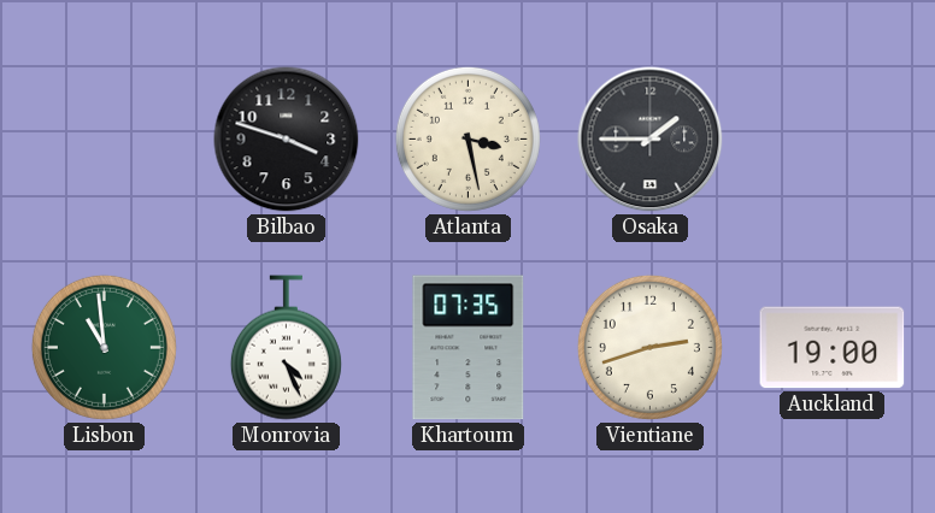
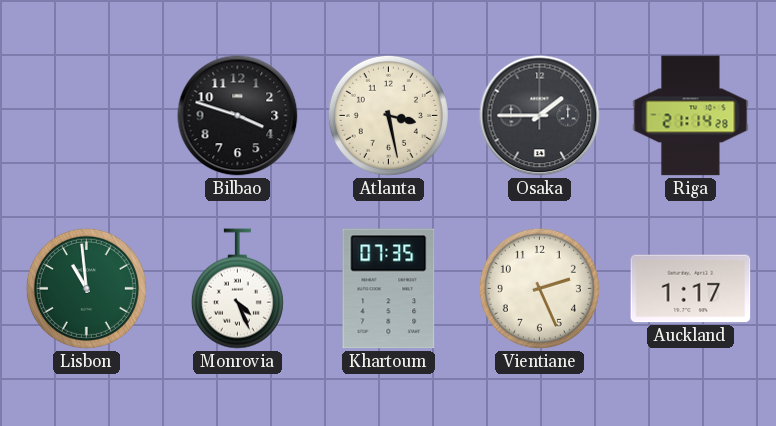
Riga: none -> 21:14
Vientiane: 2:42 -> 2:26
Auckland: 19:00 -> 1:17
